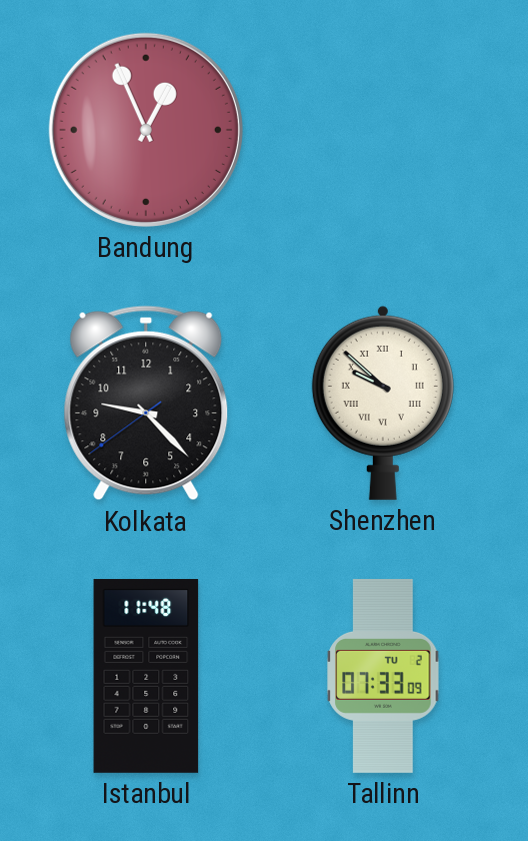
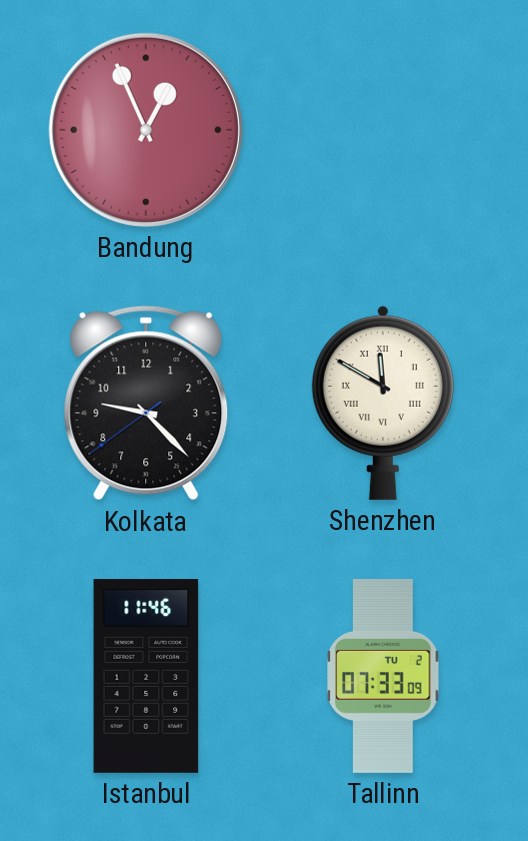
Shenzhen: 9:52 -> 11:50
Istanbul: 11:48 -> 11:46
